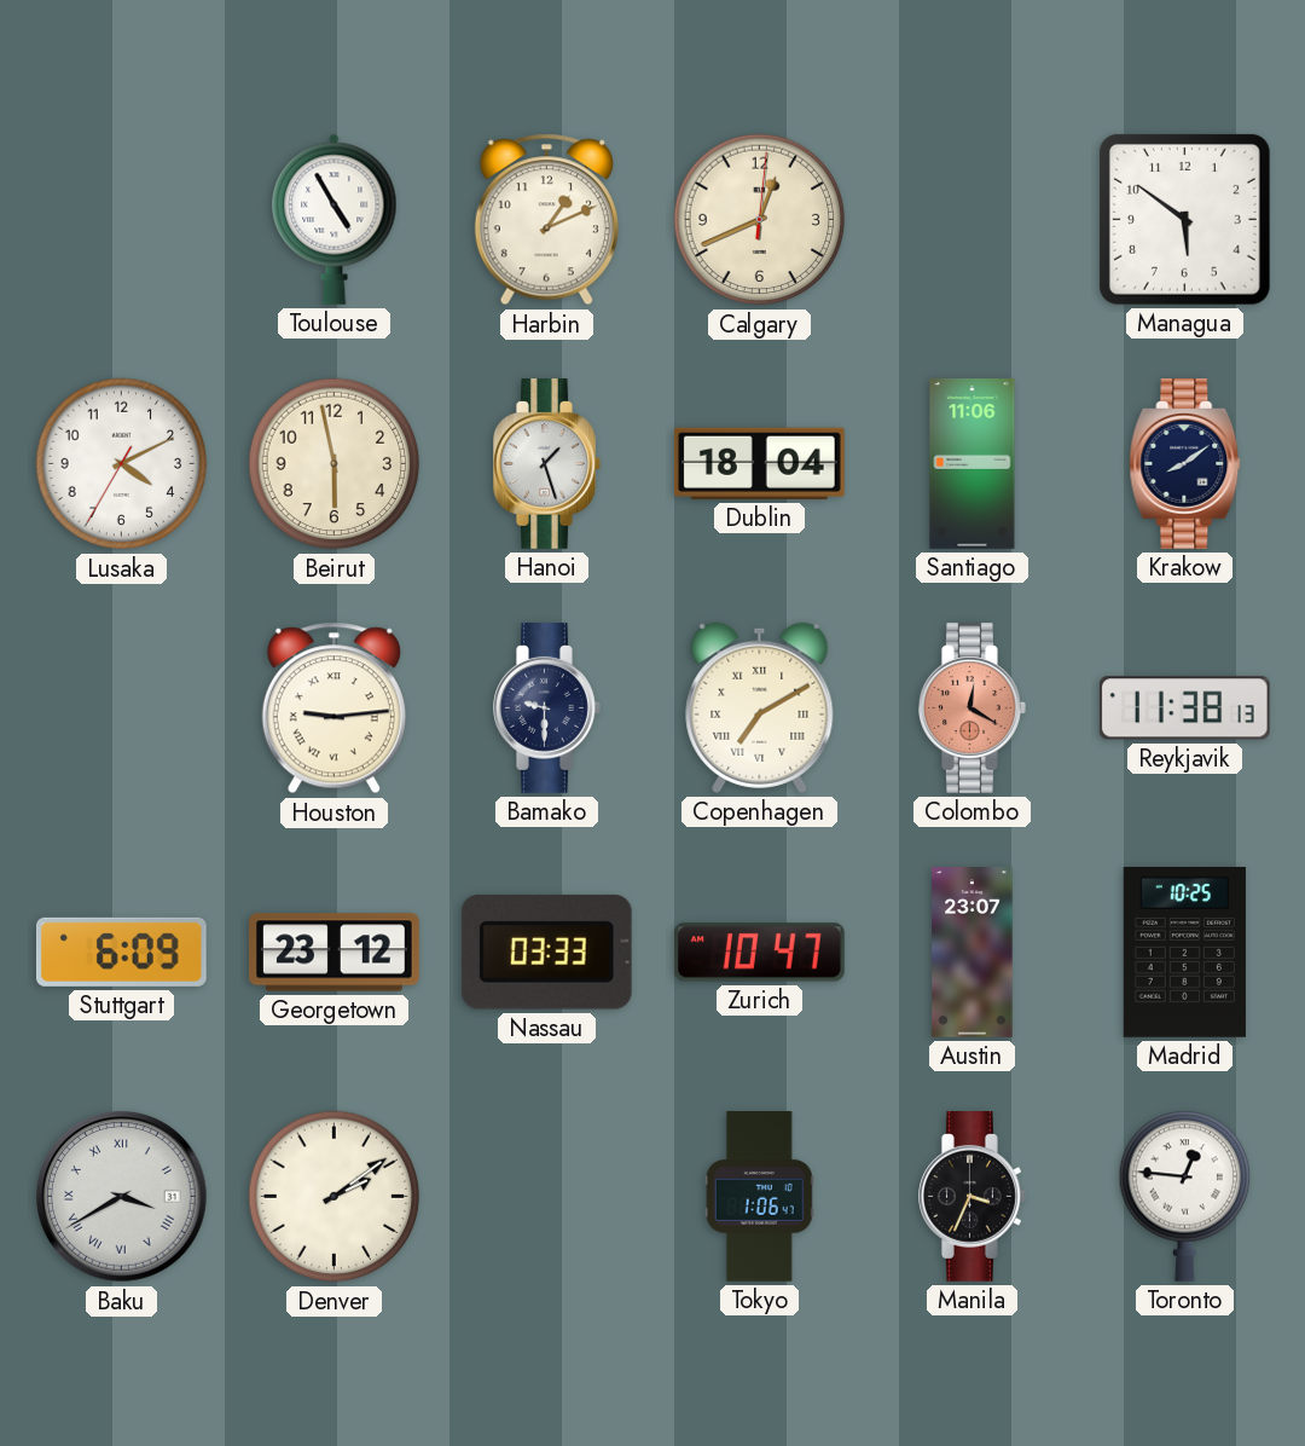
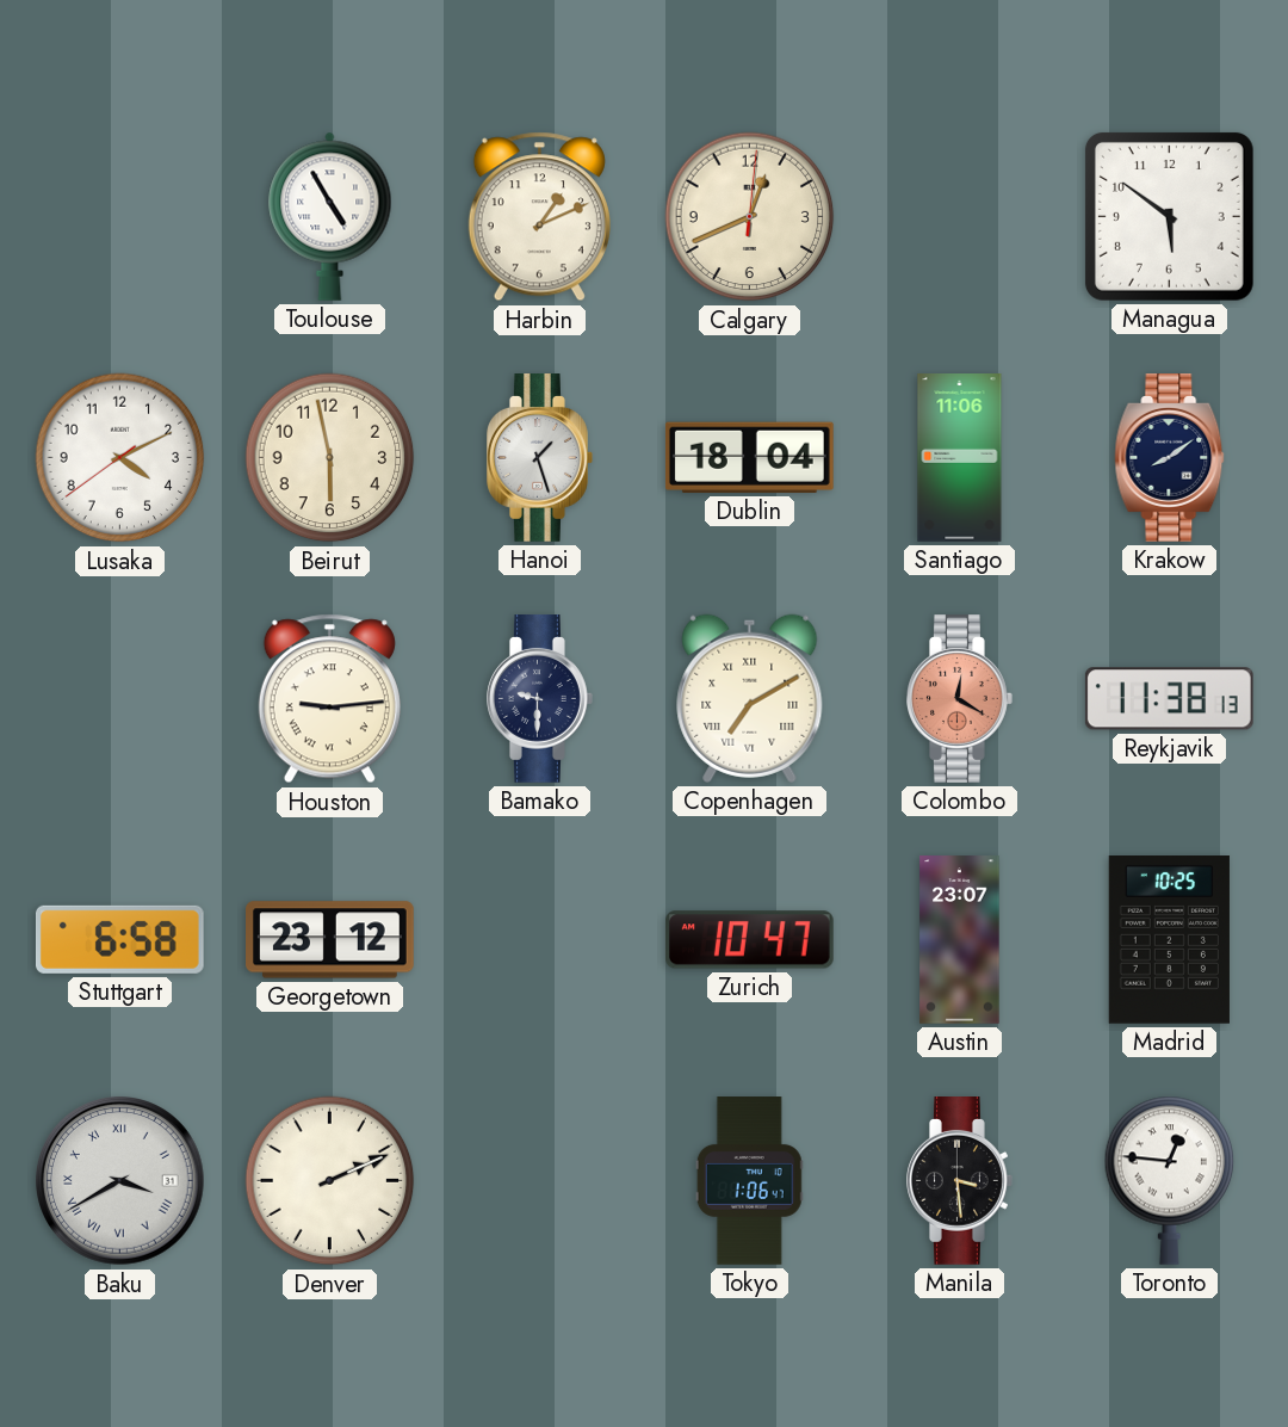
Lusaka: 4:10:35 -> 4:10:39
Stuttgart: 6:09 -> 6:58
Nassau: 03:33 -> none
Denver: 2:09 -> 2:11
Manila: 3:34 -> 3:29
